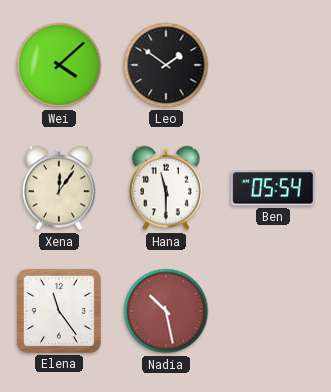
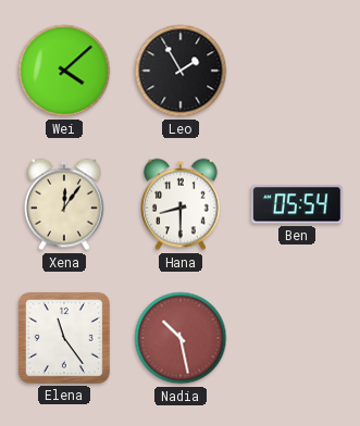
Leo: 1:51 -> 1:55
Hana: 11:30 -> 8:30
